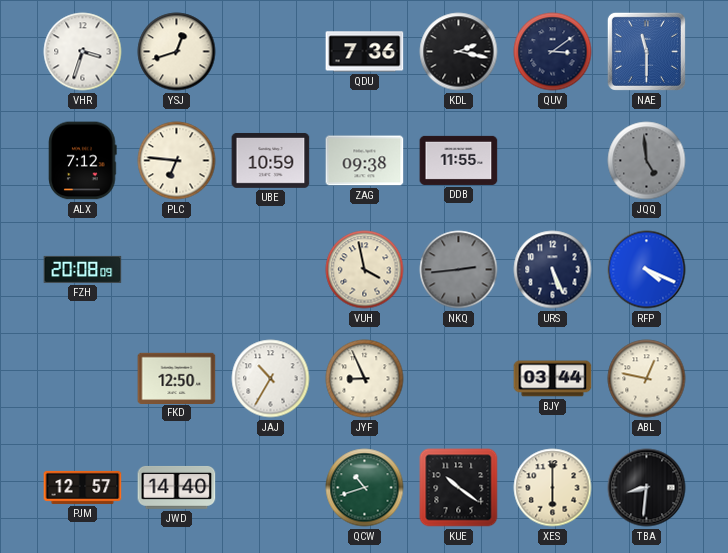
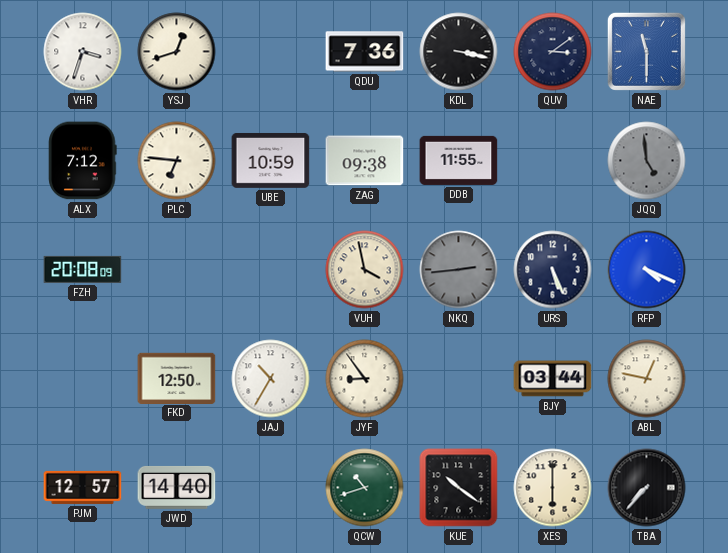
KDL: 2:17 -> 3:17
JYF: 8:56 -> 8:54
TBA: 8:31 -> 7:37
